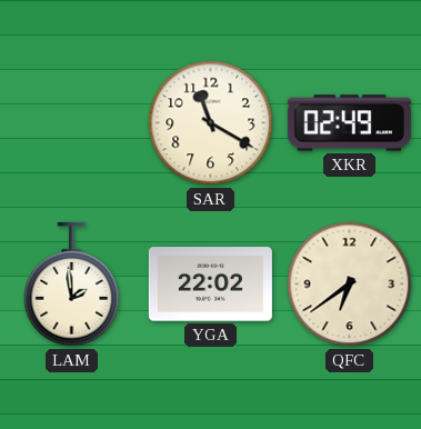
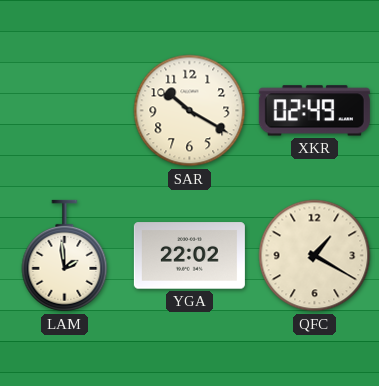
SAR: 11:20 -> 10:20
QFC: 6:39 -> 1:20
